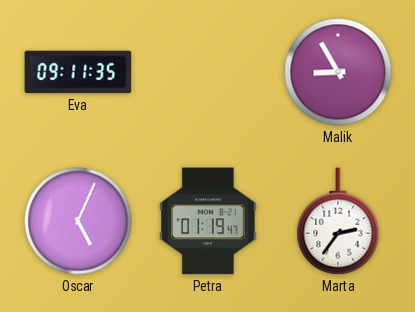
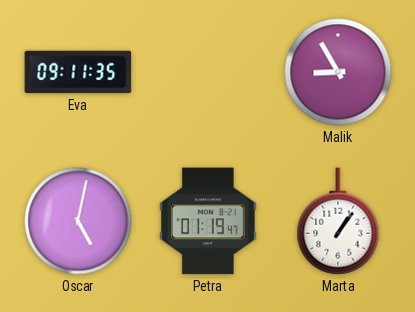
Oscar: 5:04 -> 5:02
Marta: 2:36 -> 1:06
